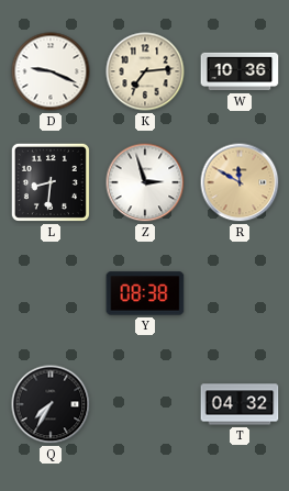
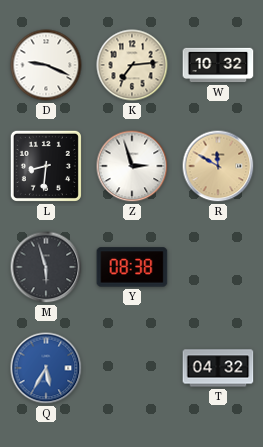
W: 10:36 -> 10:32
M: none -> 5:57
Q: 7:35 -> 5:35
Q dial: black -> blue
